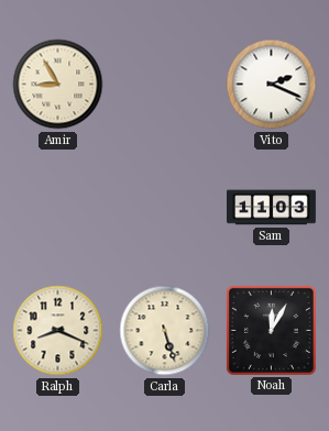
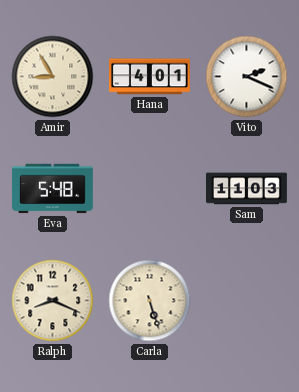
Hana: none -> 4:01
Eva: none -> 5:48
Noah: 12:05 -> none
